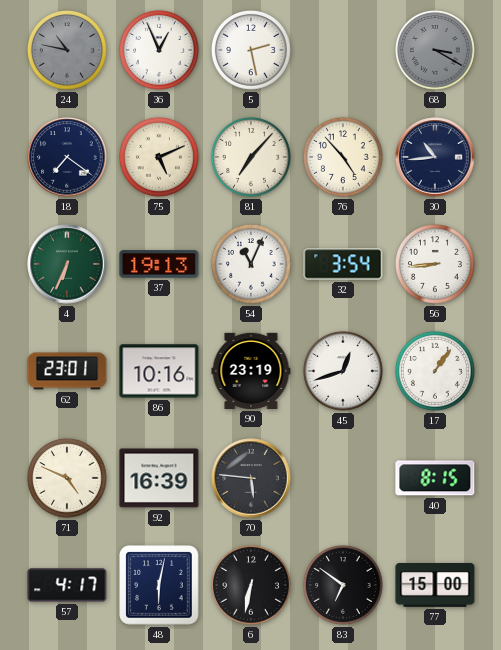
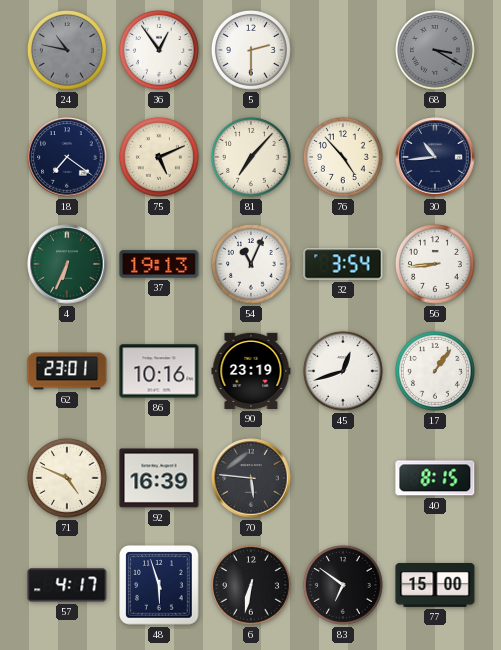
36: 12:56 -> 12:54
5: 2:28 -> 2:30
48: 6:02 -> 5:57
